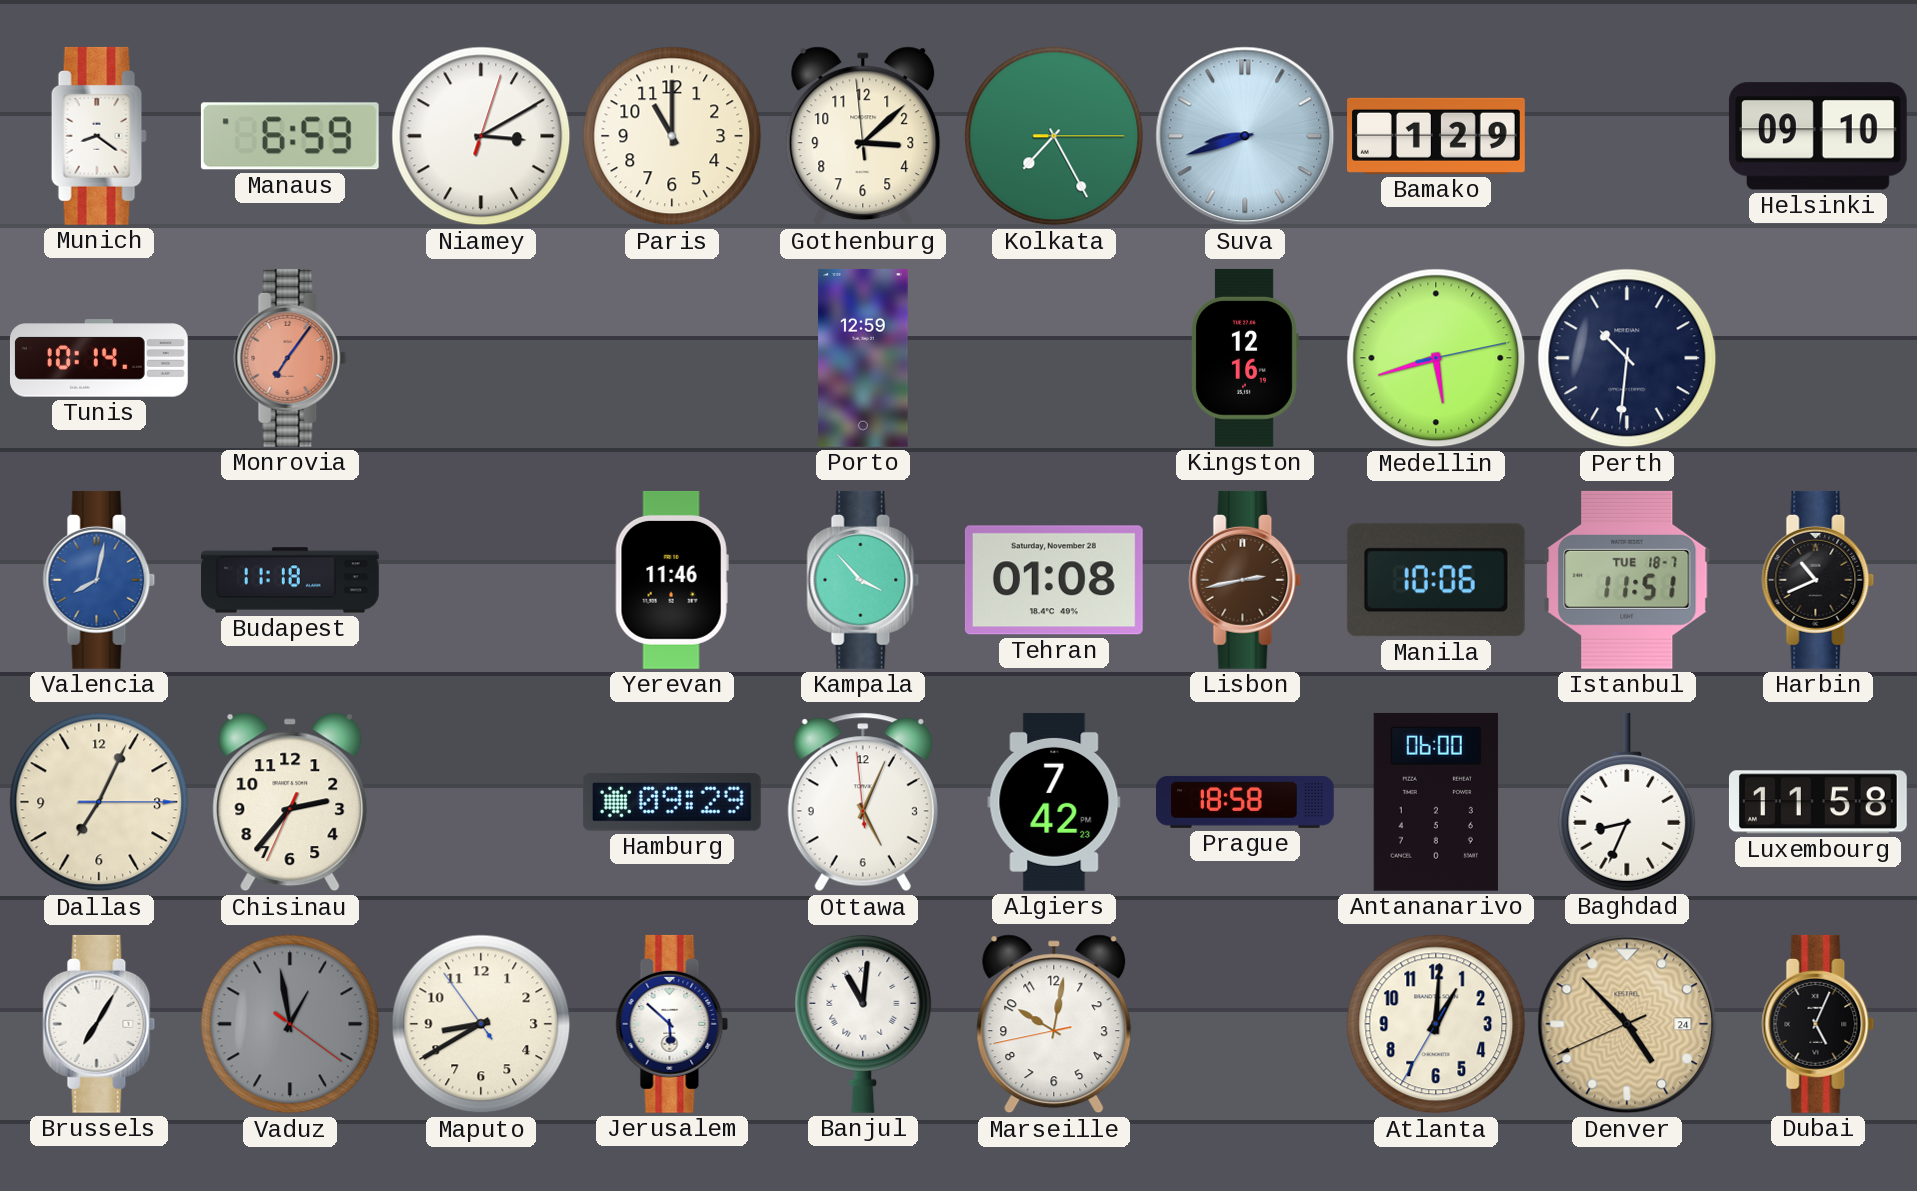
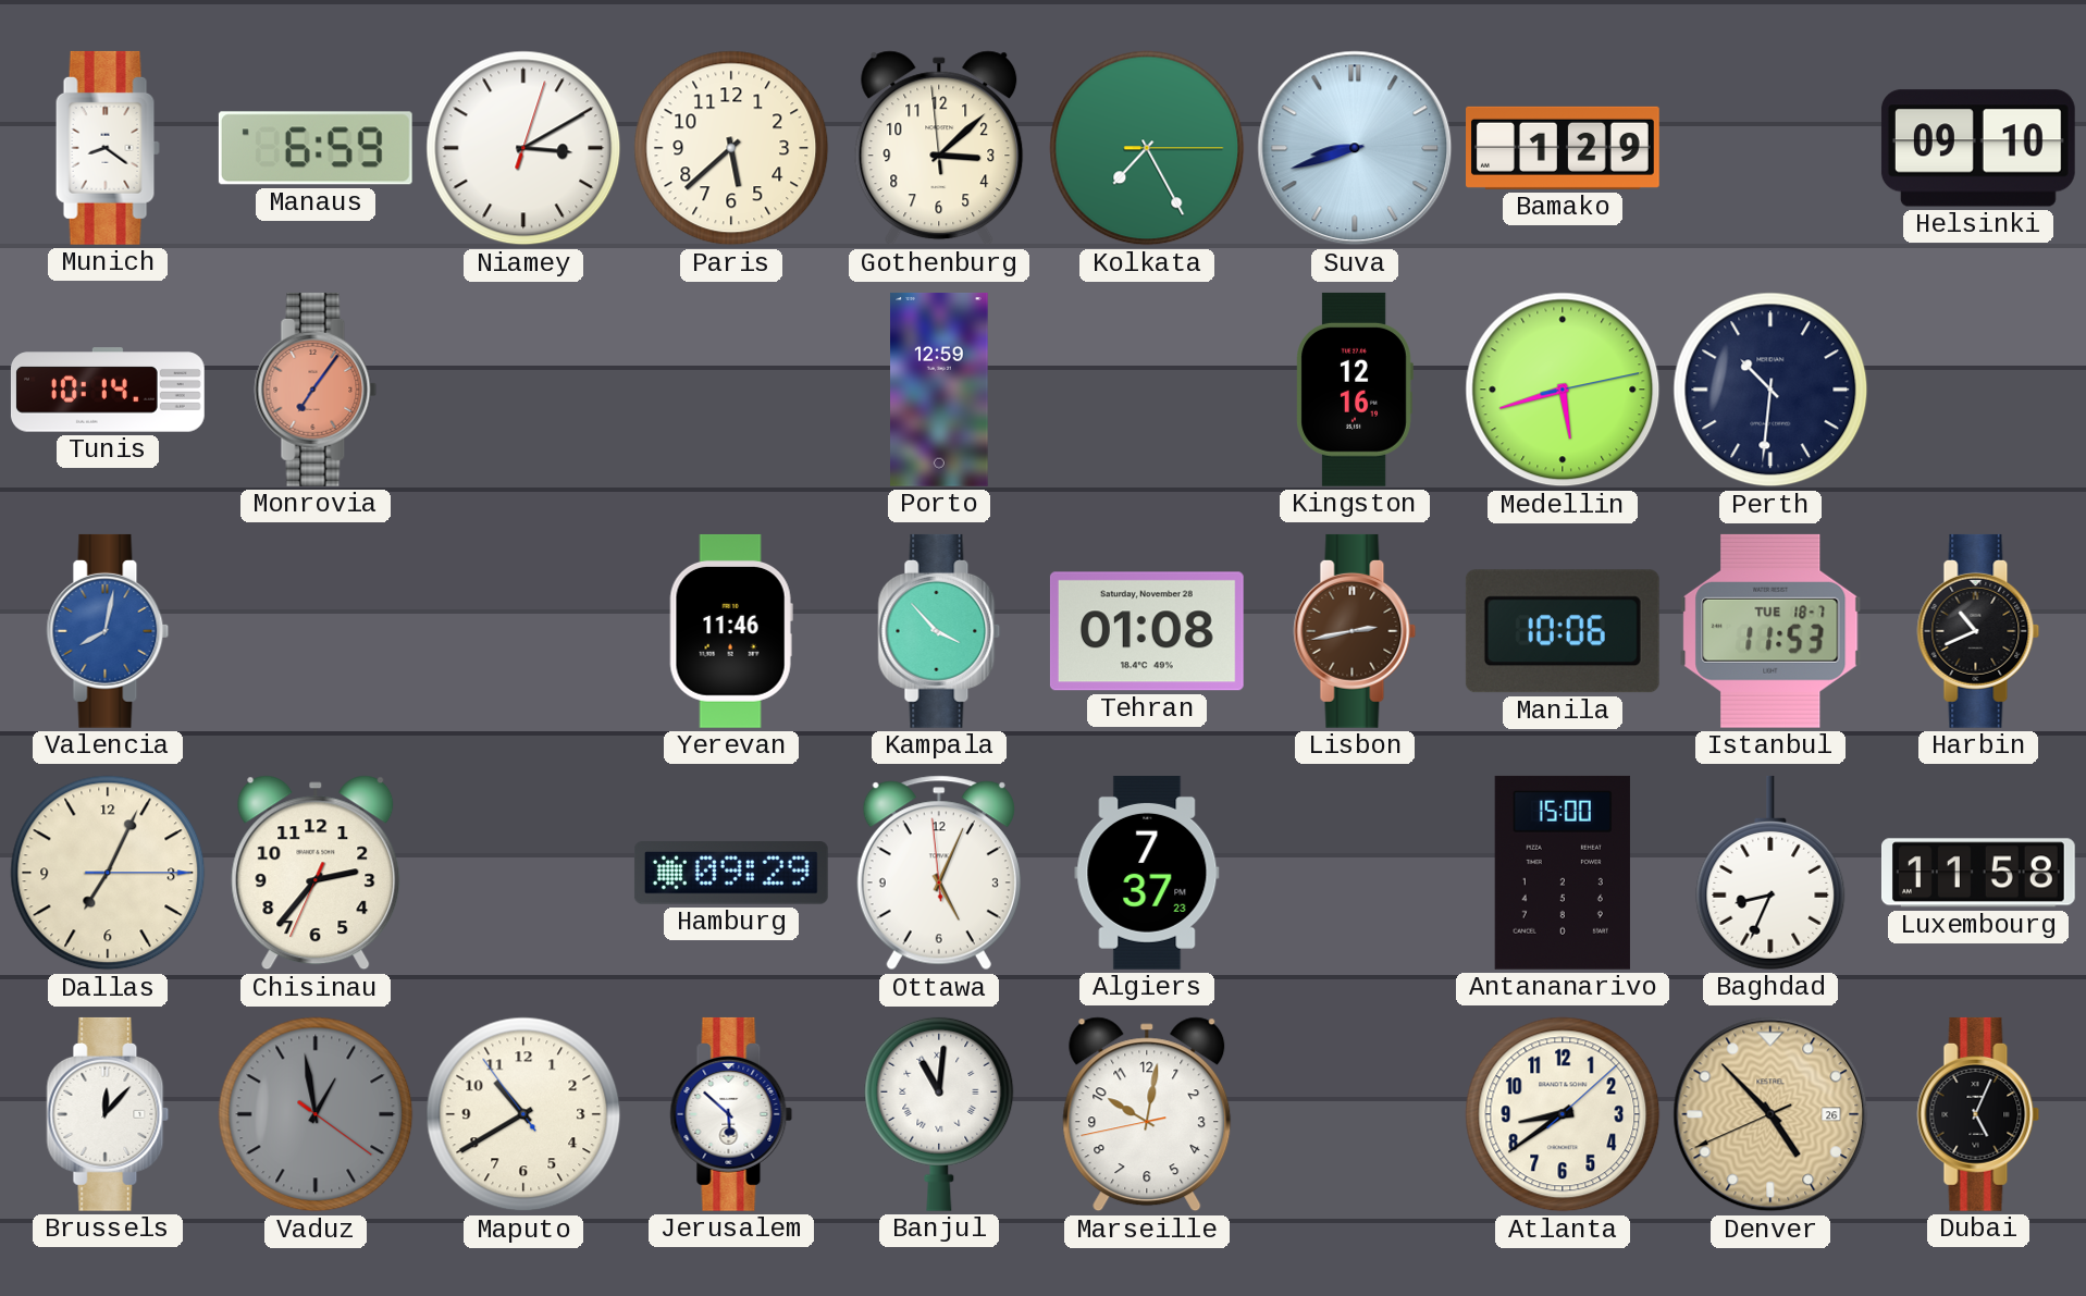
Paris: 11:00 -> 5:38
Budapest: 11:18 -> none
Istanbul: 11:51 -> 11:53
Algiers: 7:42 -> 7:37
Prague: 18:58 -> none
Antananarivo: 06:00 -> 15:00
Brussels: 7:05 -> 12:07
Maputo: 8:39 -> 10:39
Atlanta: 1:00 -> 8:39
Denver date: 24 -> 26
